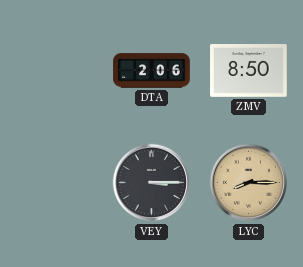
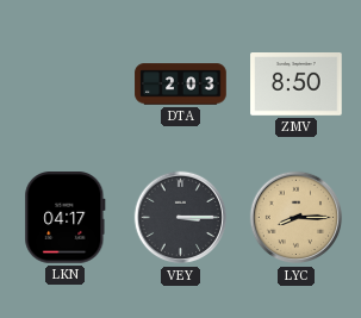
DTA: 2:06 -> 2:03
LKN: none -> 04:17
